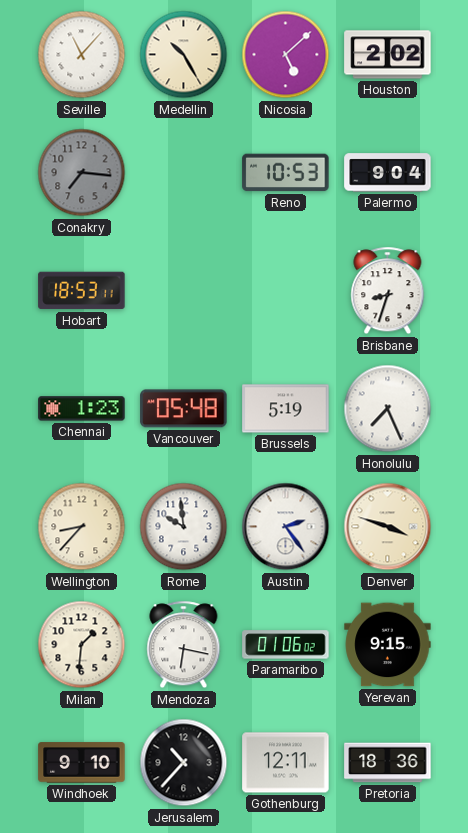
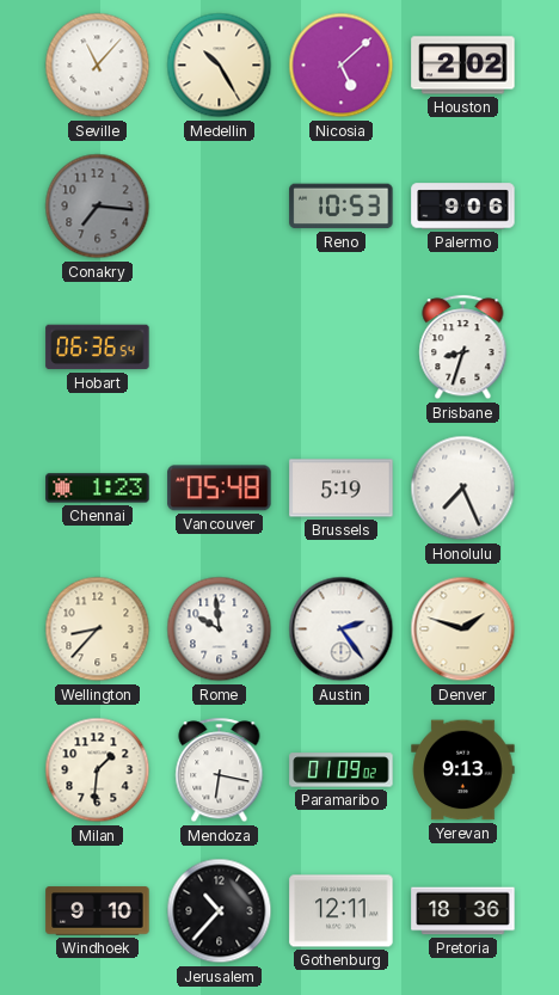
Palermo: 9:04 -> 9:06
Hobart: 18:53 -> 06:36
Denver: 3:48 -> 1:48
Paramaribo: 01:06 -> 01:09
Yerevan: 9:15 -> 9:13
